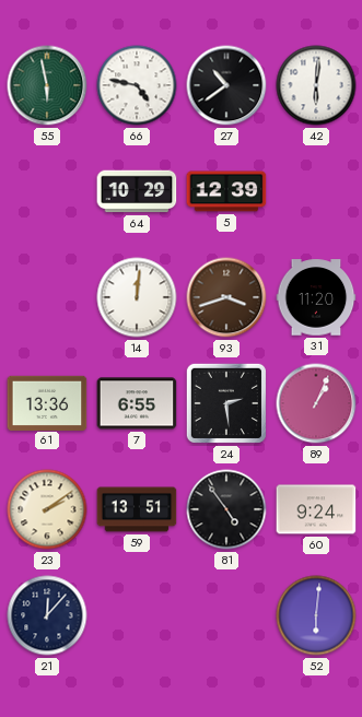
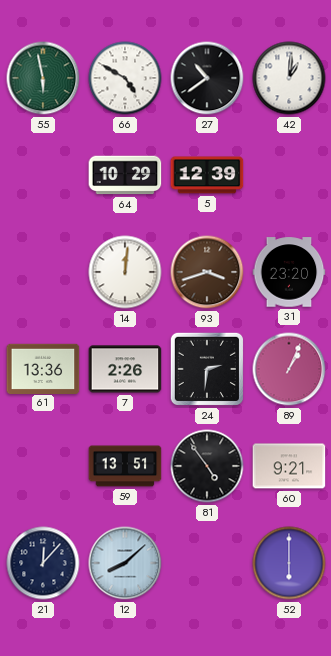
66: 4:47 -> 4:50
42: 6:01 -> 1:01
31: 11:20 -> 23:20
7: 6:55 -> 2:26
24: 2:29 -> 2:31
23: 2:09 -> none
60: 9:24 -> 9:21
12: none -> 8:08
52: 6:01 -> 6:00
